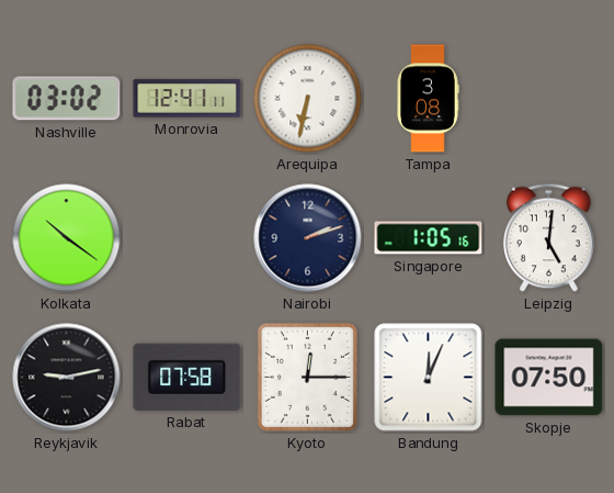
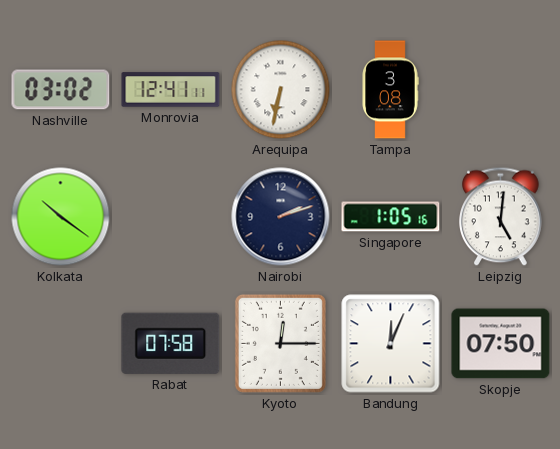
Reykjavik: 9:13 -> none
